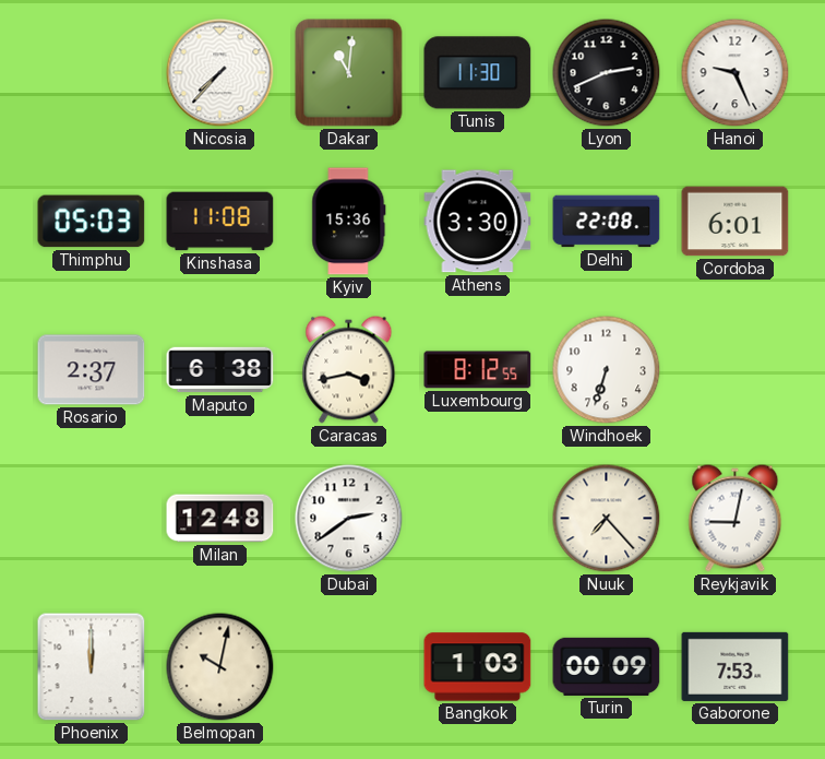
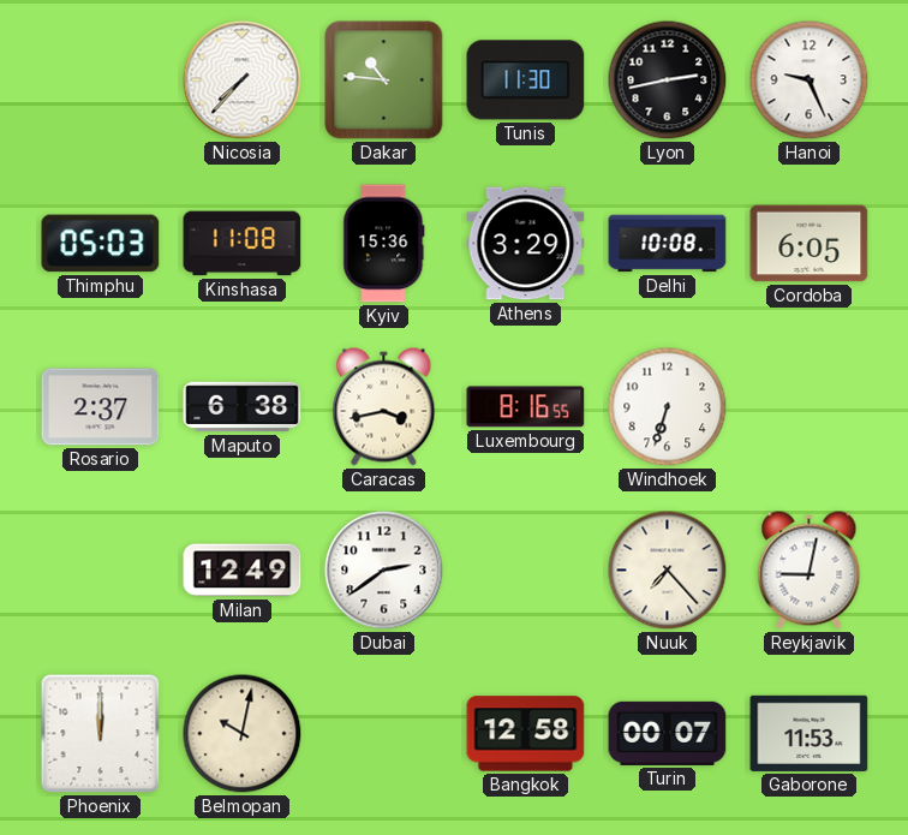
Dakar: 11:01 -> 10:46
Lyon: 2:41 -> 2:43
Athens: 3:30 -> 3:29
Delhi: 22:08 -> 10:08
Cordoba: 6:01 -> 6:05
Luxembourg: 8:12 -> 8:16
Milan: 12:48 -> 12:49
Bangkok: 1:03 -> 12:58
Turin: 00:09 -> 00:07
Gaborone: 7:53 -> 11:53
